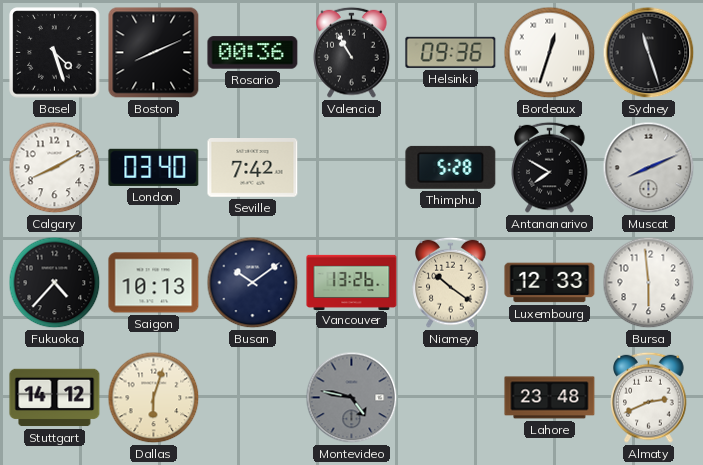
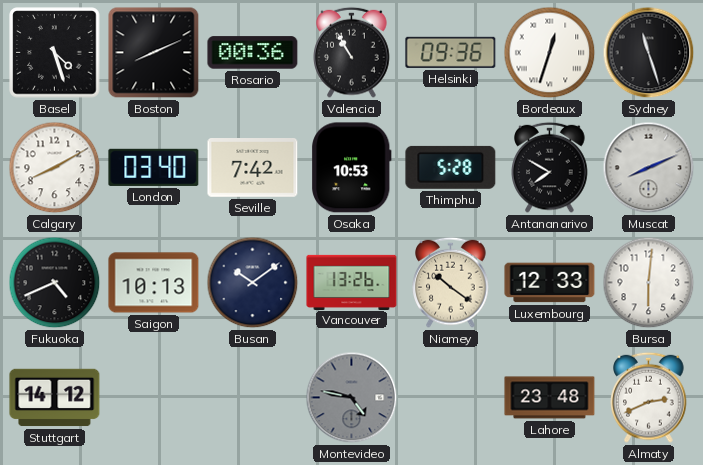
Osaka: none -> 10:53
Fukuoka: 4:37 -> 4:41
Bursa: 5:59 -> 6:01
Dallas: 6:03 -> none
